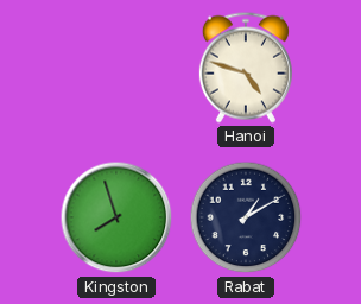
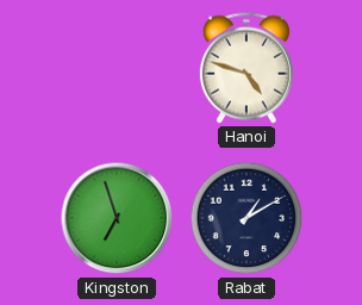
Kingston: 7:57 -> 6:57
